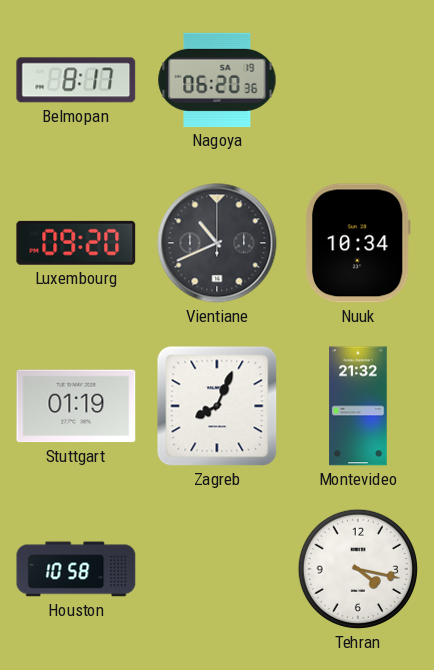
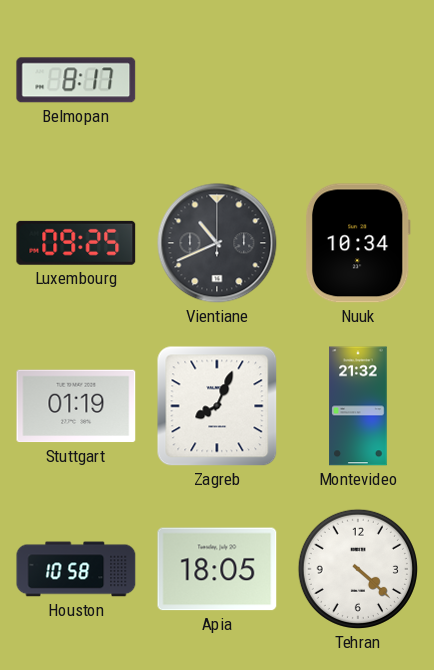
Nagoya: 06:20 -> none
Luxembourg: 09:20 -> 09:25
Apia: none -> 18:05
Tehran: 4:17 -> 4:22
